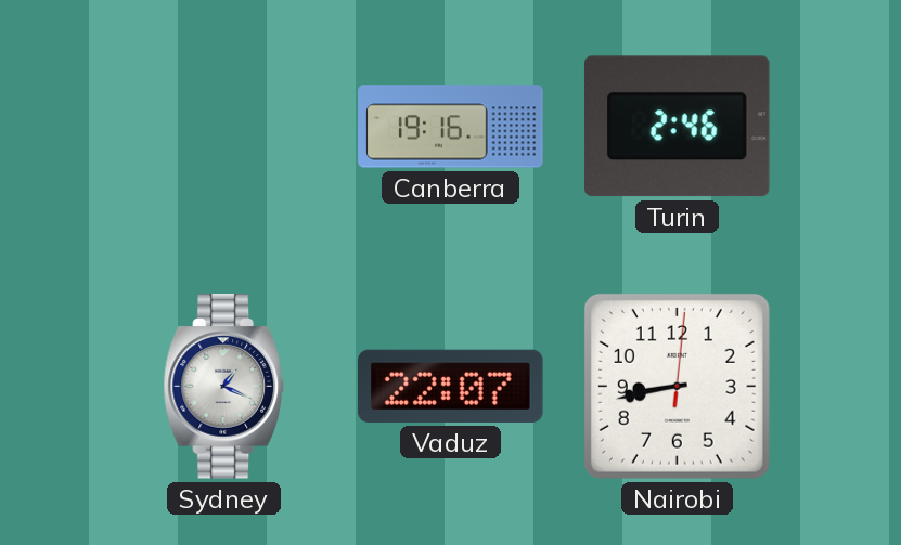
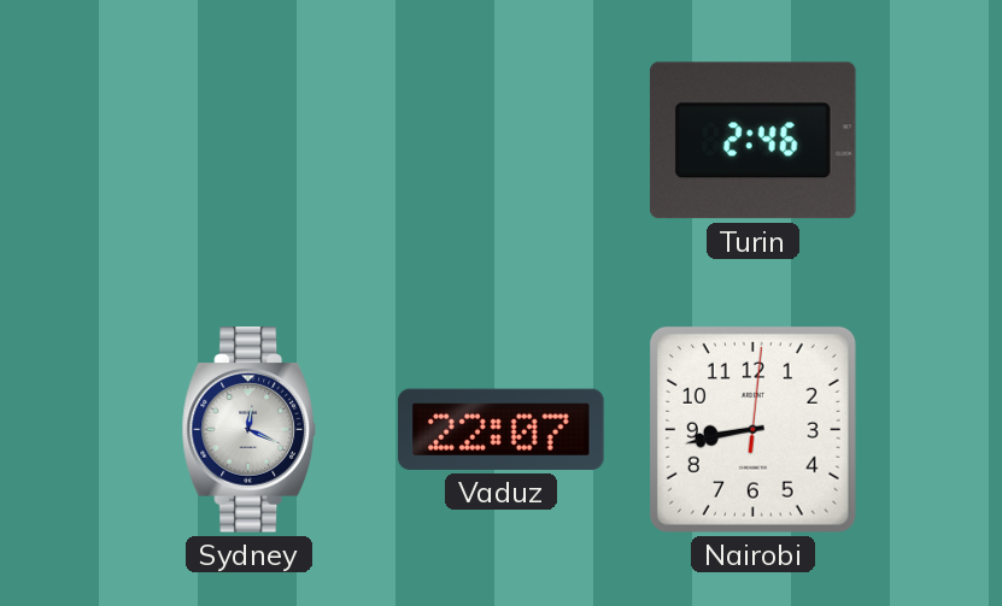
Canberra: 19:16 -> none
Sydney: 1:19 -> 12:19
